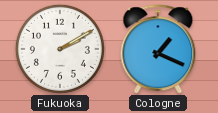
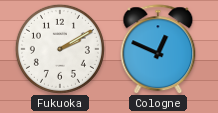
Cologne: 1:19 -> 12:49
